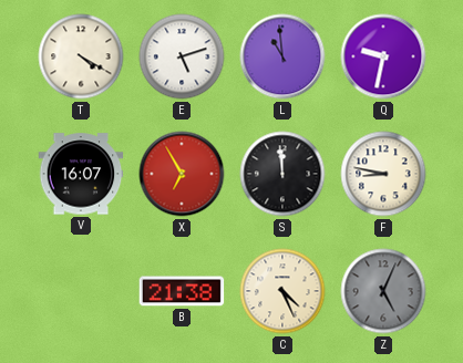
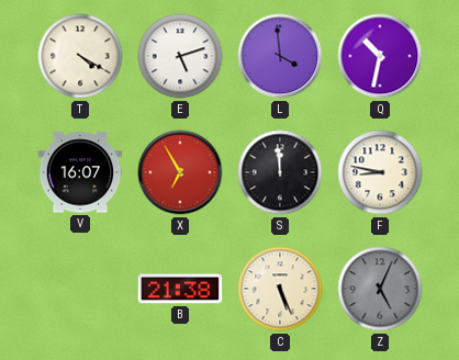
L: 10:59 -> 3:59
Q: 9:32 -> 10:32
C: 4:26 -> 5:26
